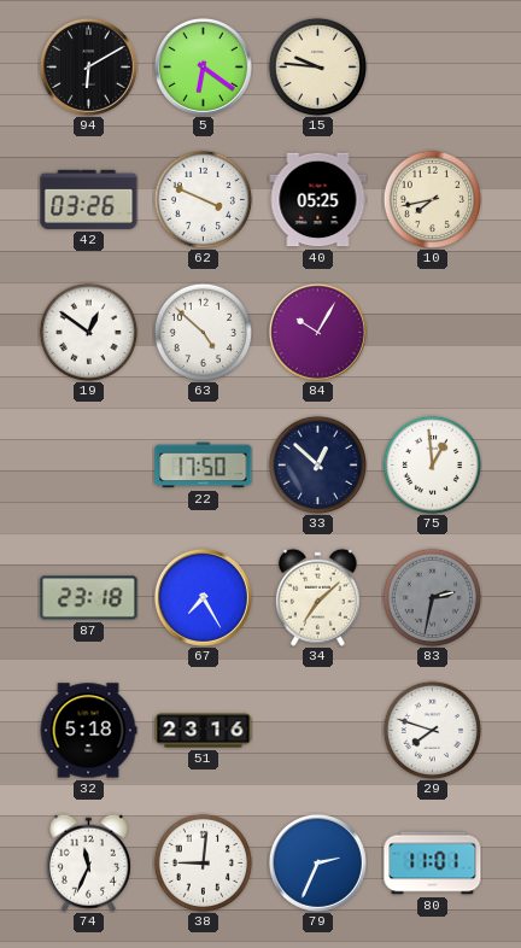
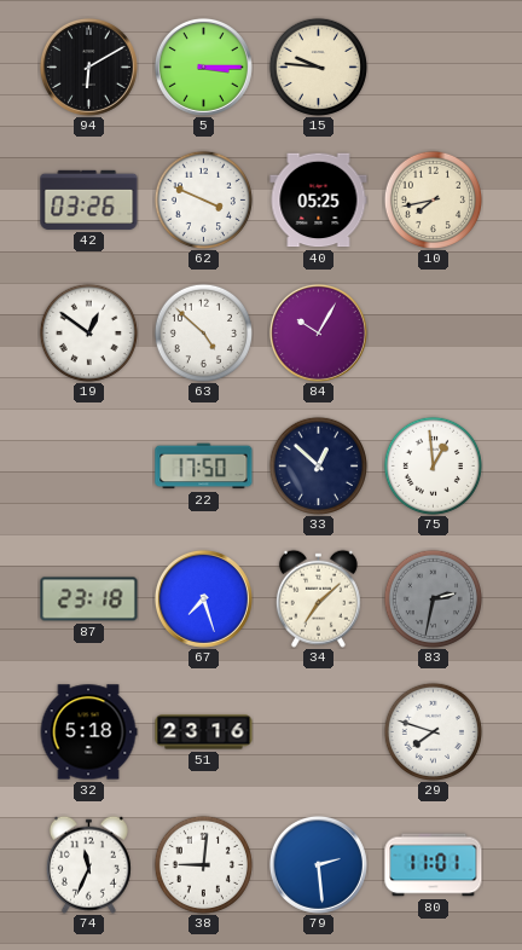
5: 6:21 -> 3:15
67: 7:25 -> 7:27
79: 2:34 -> 2:29
